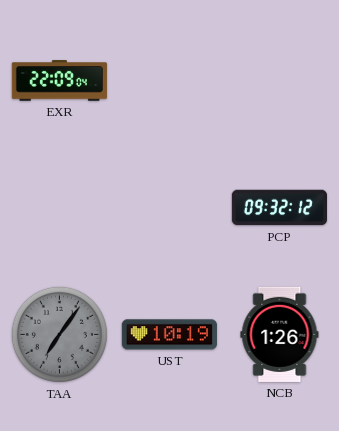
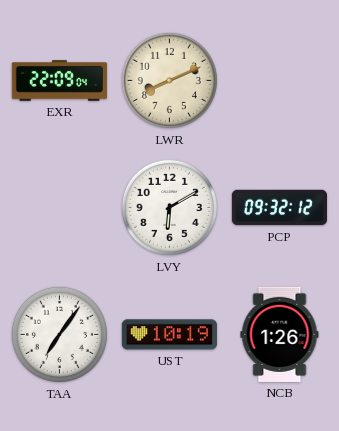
LWR: none -> 8:11
LVY: none -> 6:10
TAA dial: grey -> white
